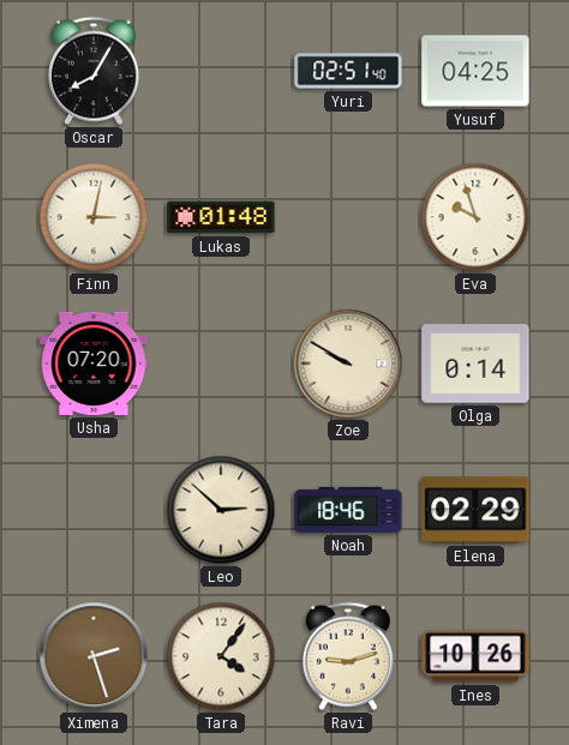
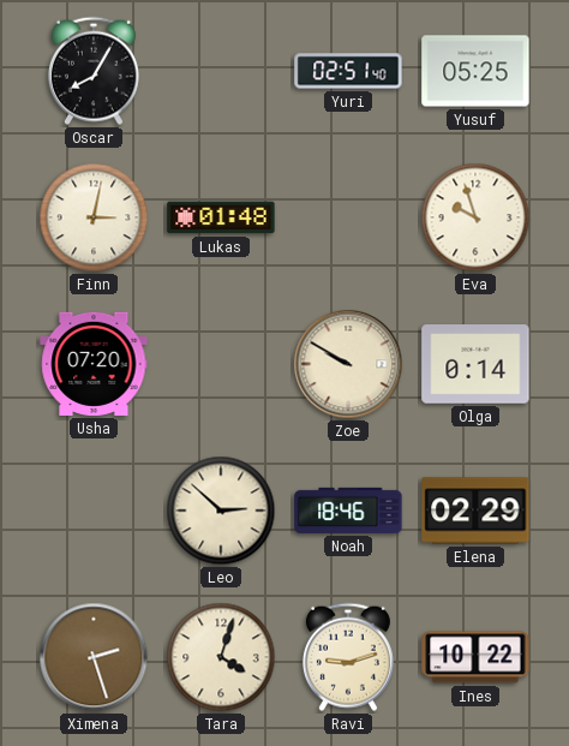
Yusuf: 04:25 -> 05:25
Tara: 4:06 -> 4:03
Ines: 10:26 -> 10:22
